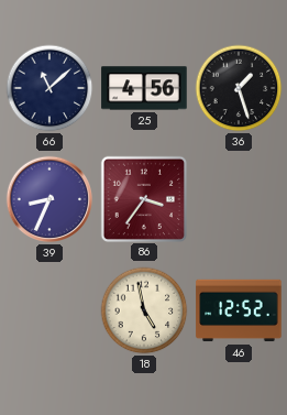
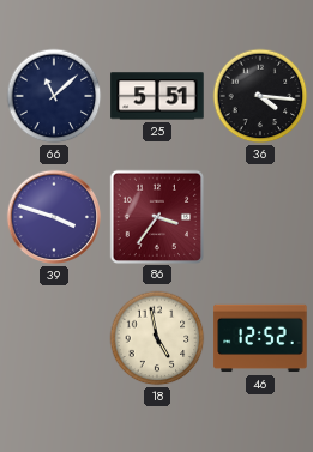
25: 4:56 -> 5:51
36: 1:27 -> 4:16
39: 8:34 -> 3:48
